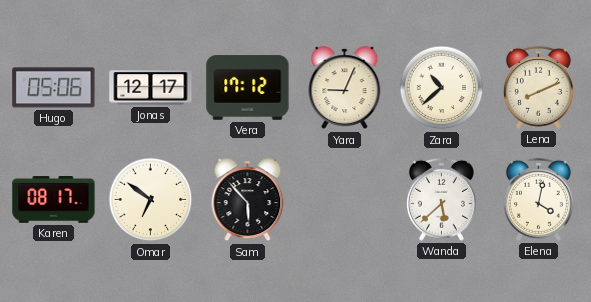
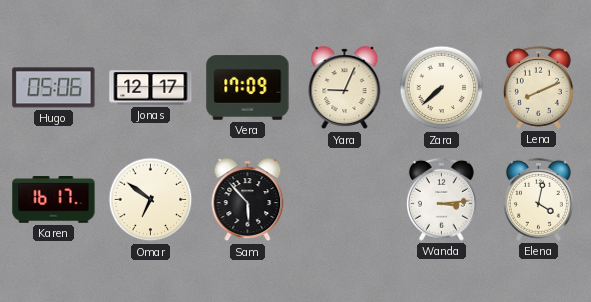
Vera: 17:12 -> 17:09
Zara: 10:38 -> 7:38
Karen: 08:17 -> 16:17
Wanda: 5:38 -> 3:14
